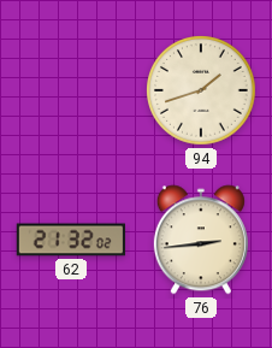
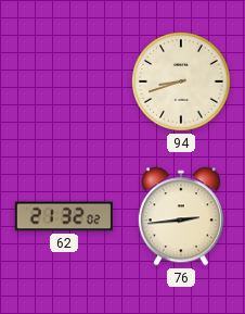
94: 1:42 -> 8:42
